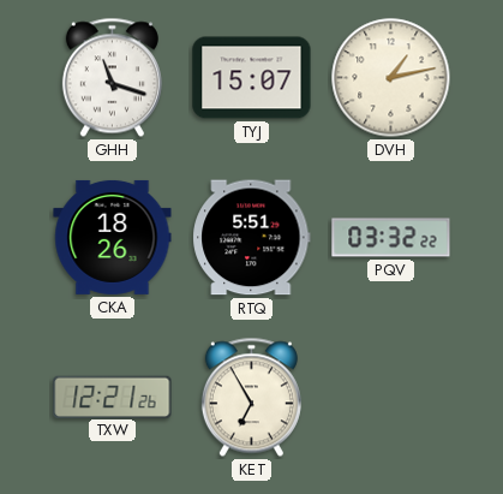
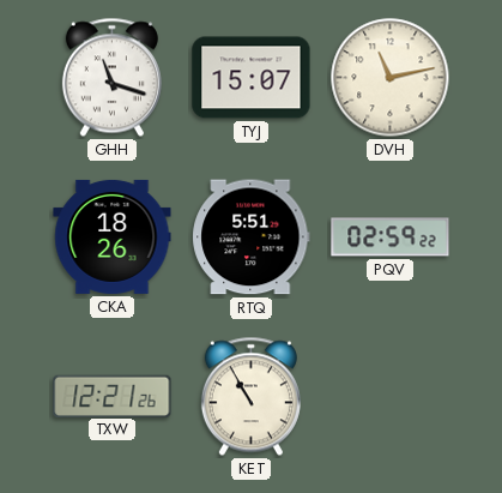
DVH: 1:13 -> 11:13
PQV: 03:32 -> 02:59
KET: 6:55 -> 10:55
